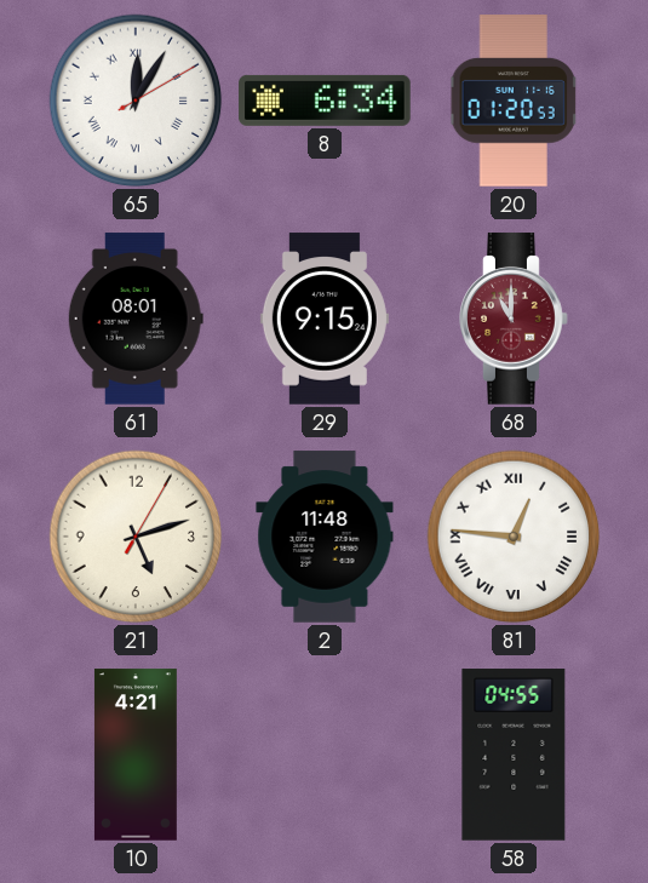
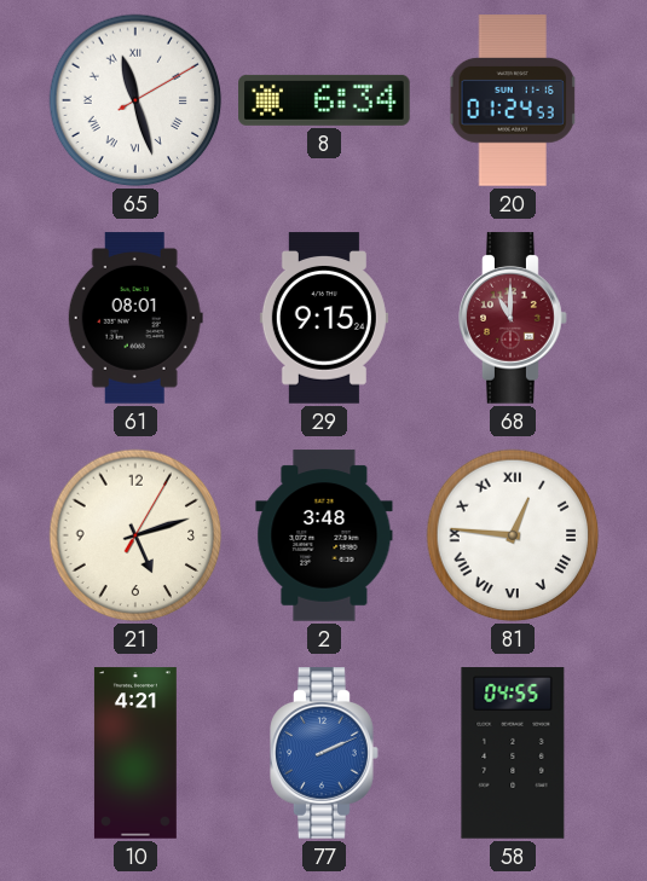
65: 12:05 -> 11:27
20: 01:20 -> 01:24
2: 11:48 -> 3:48
77: none -> 2:11
